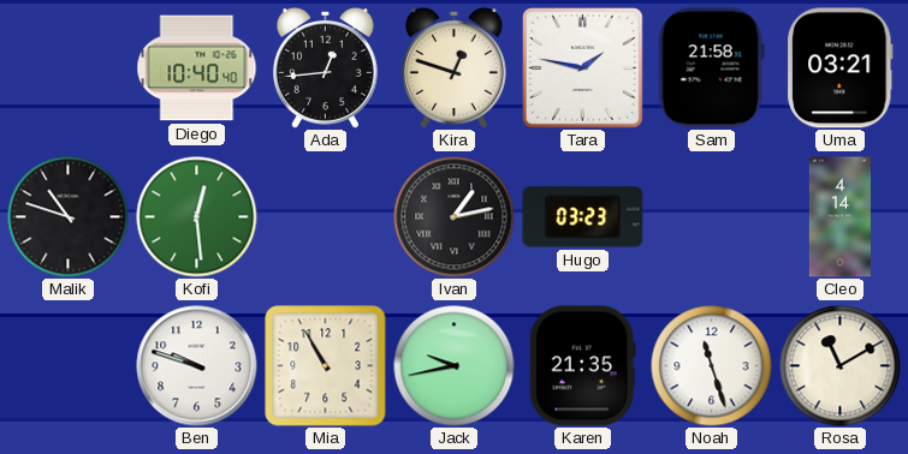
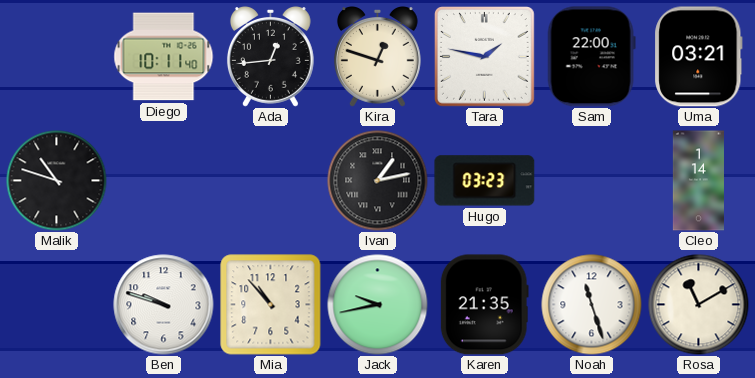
Diego: 10:40 -> 10:11
Sam: 21:58 -> 22:00
Kofi: 12:29 -> none
Cleo: 4:14 -> 1:14
Mia: 10:55 -> 10:53
